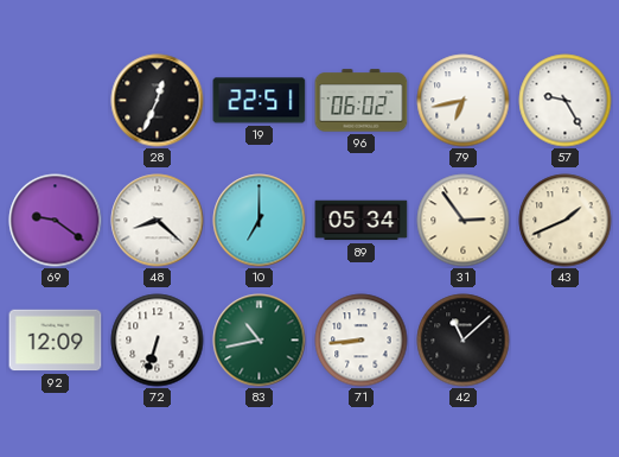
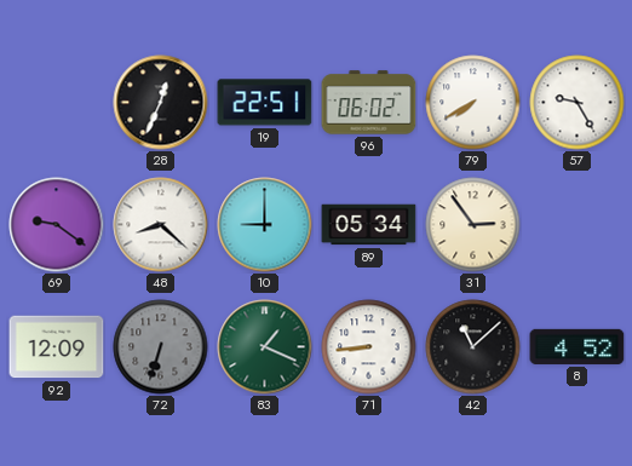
79: 6:43 -> 7:40
10: 7:00 -> 9:00
43: 1:41 -> none
72 dial: white -> grey
83: 10:43 -> 1:19
8: none -> 4:52
